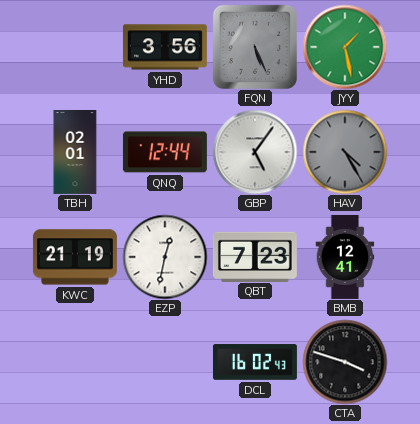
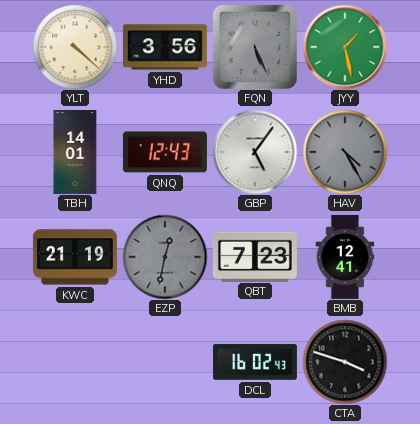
YLT: none -> 4:22
TBH: 02:01 -> 14:01
QNQ: 12:44 -> 12:43
EZP dial: white -> grey
